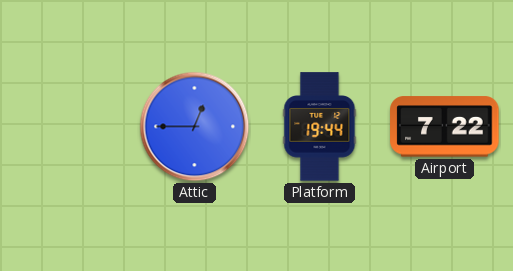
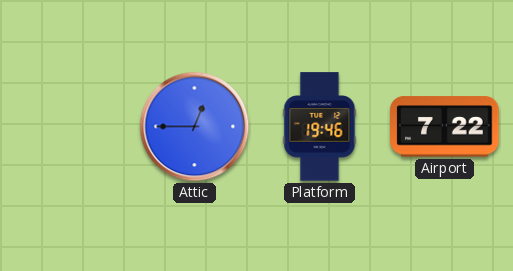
Platform: 19:44 -> 19:46
